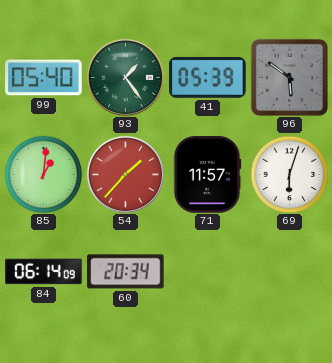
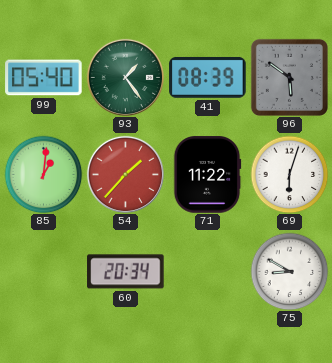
41: 05:39 -> 08:39
71: 11:57 -> 11:22
84: 06:14 -> none
75: none -> 8:50
